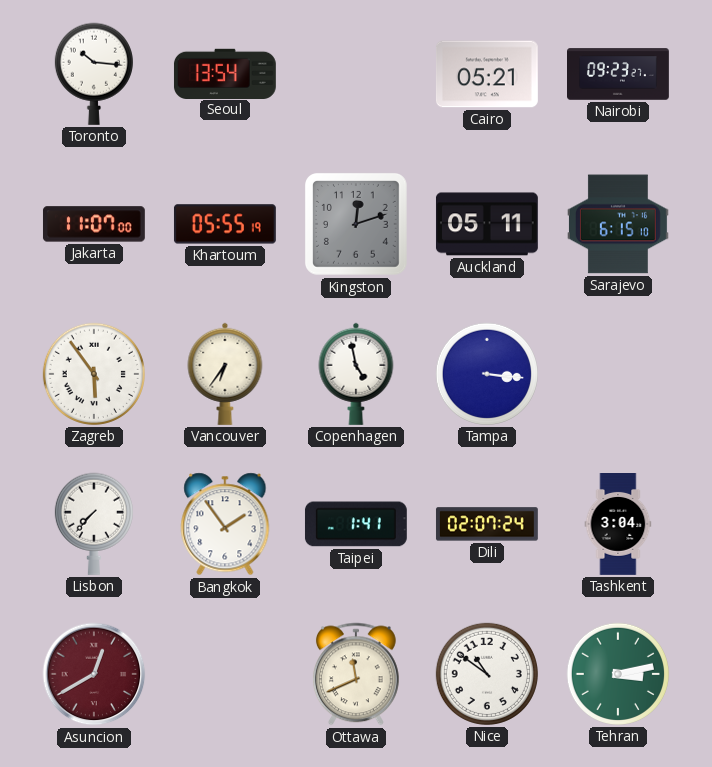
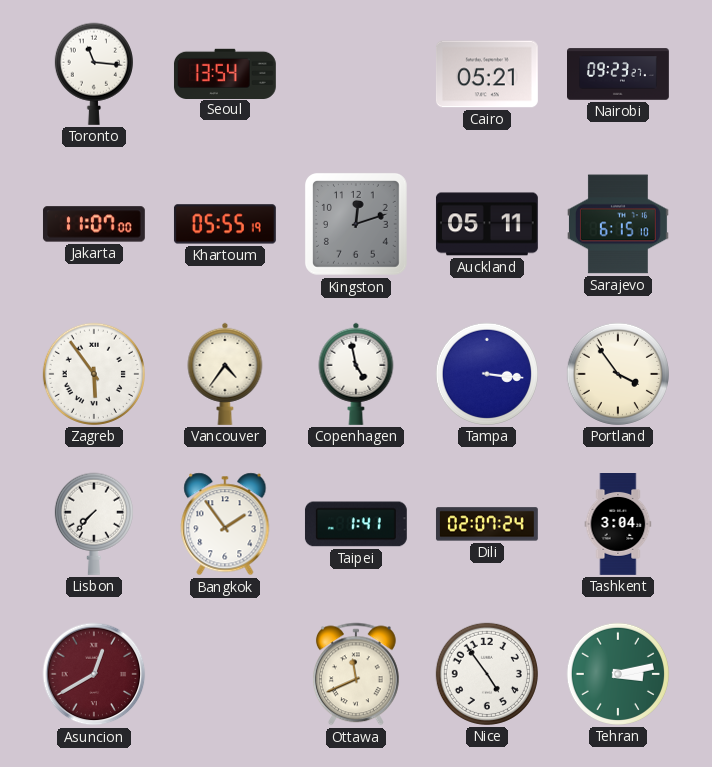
Toronto: 10:16 -> 11:16
Vancouver: 6:36 -> 4:36
Portland: none -> 3:54
Nice: 10:51 -> 4:54
